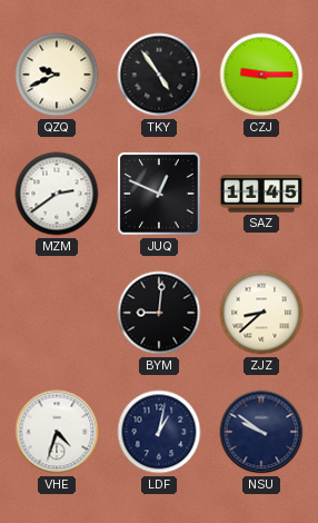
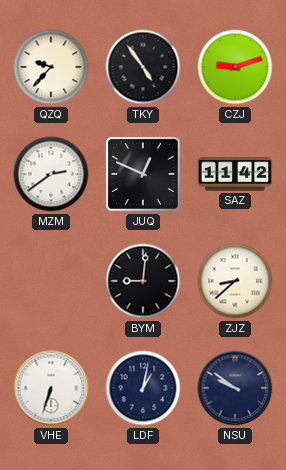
QZQ: 9:41 -> 9:37
CZJ: 9:15 -> 9:12
SAZ: 11:45 -> 11:42
VHE: 4:33 -> 6:33
